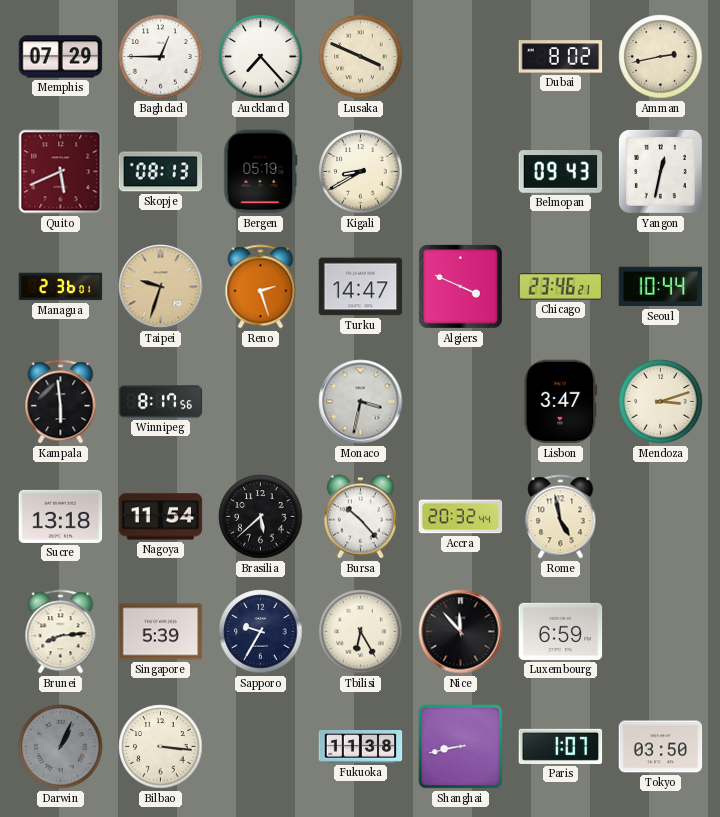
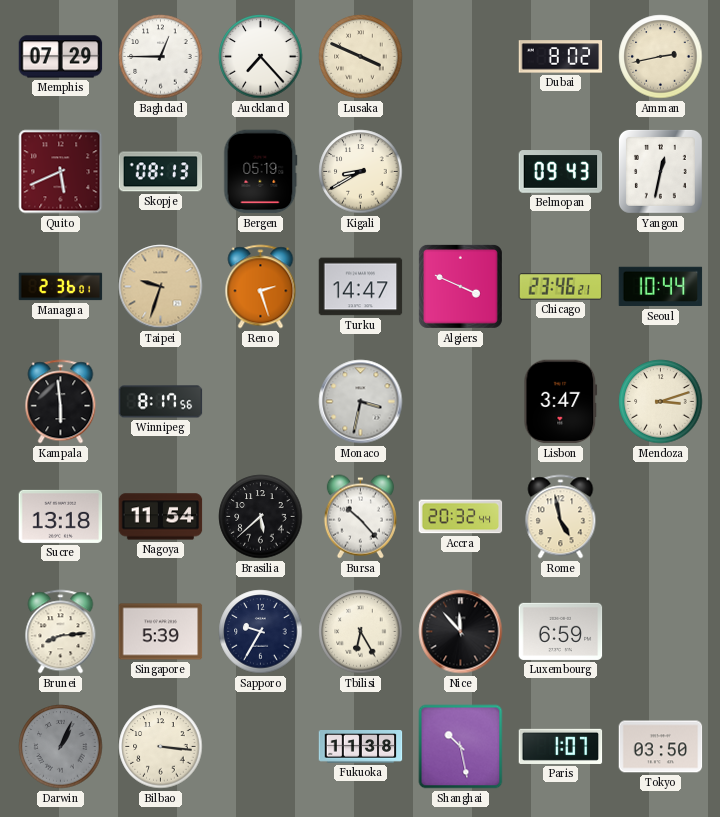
Shanghai: 8:43 -> 10:28
